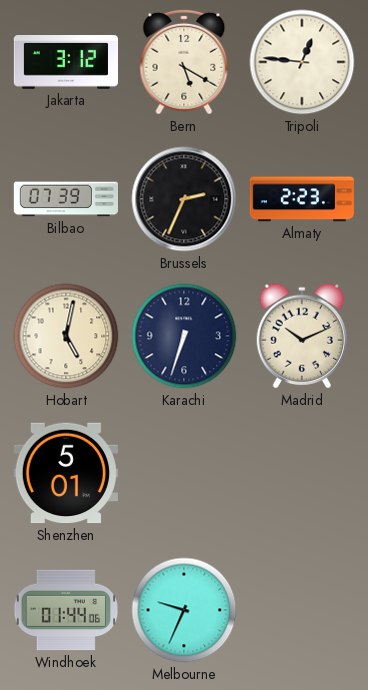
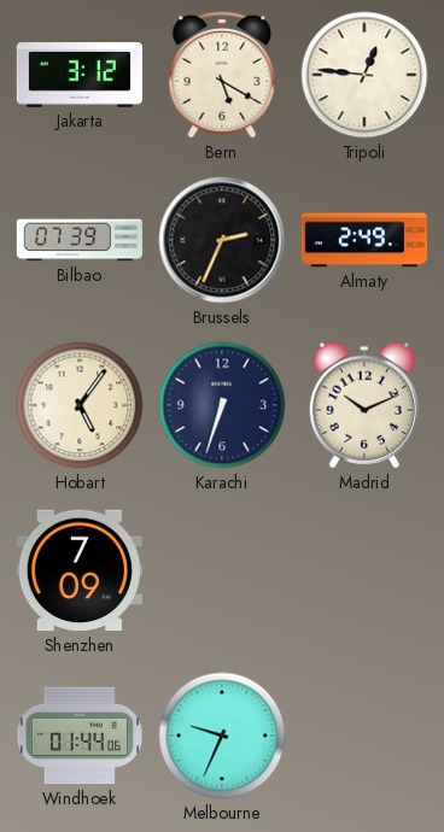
Almaty: 2:23 -> 2:49
Hobart: 5:02 -> 5:06
Shenzhen: 5:01 -> 7:09
